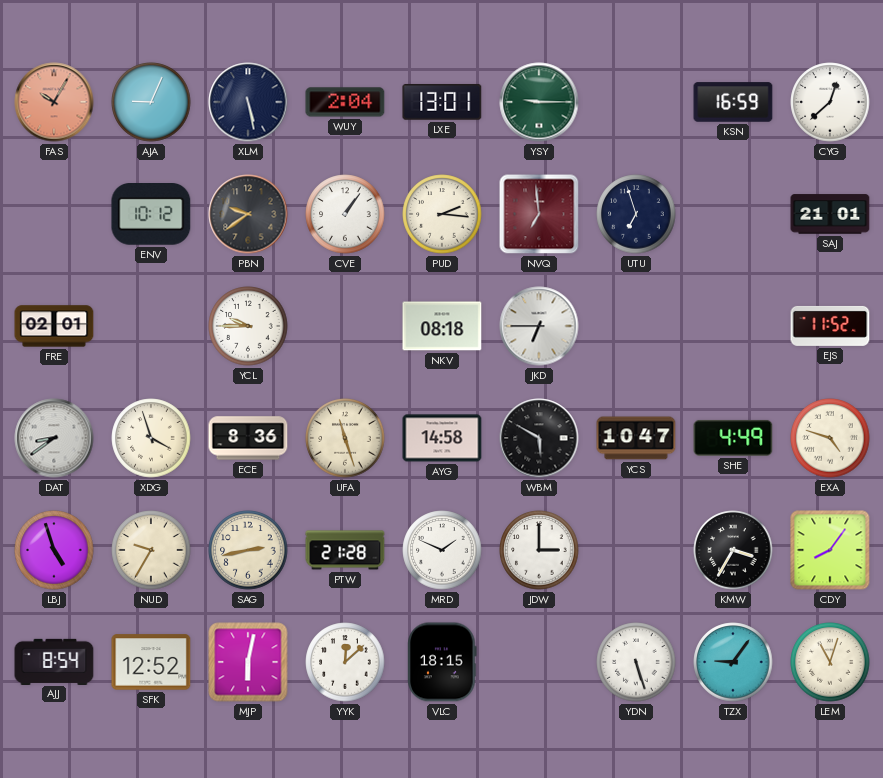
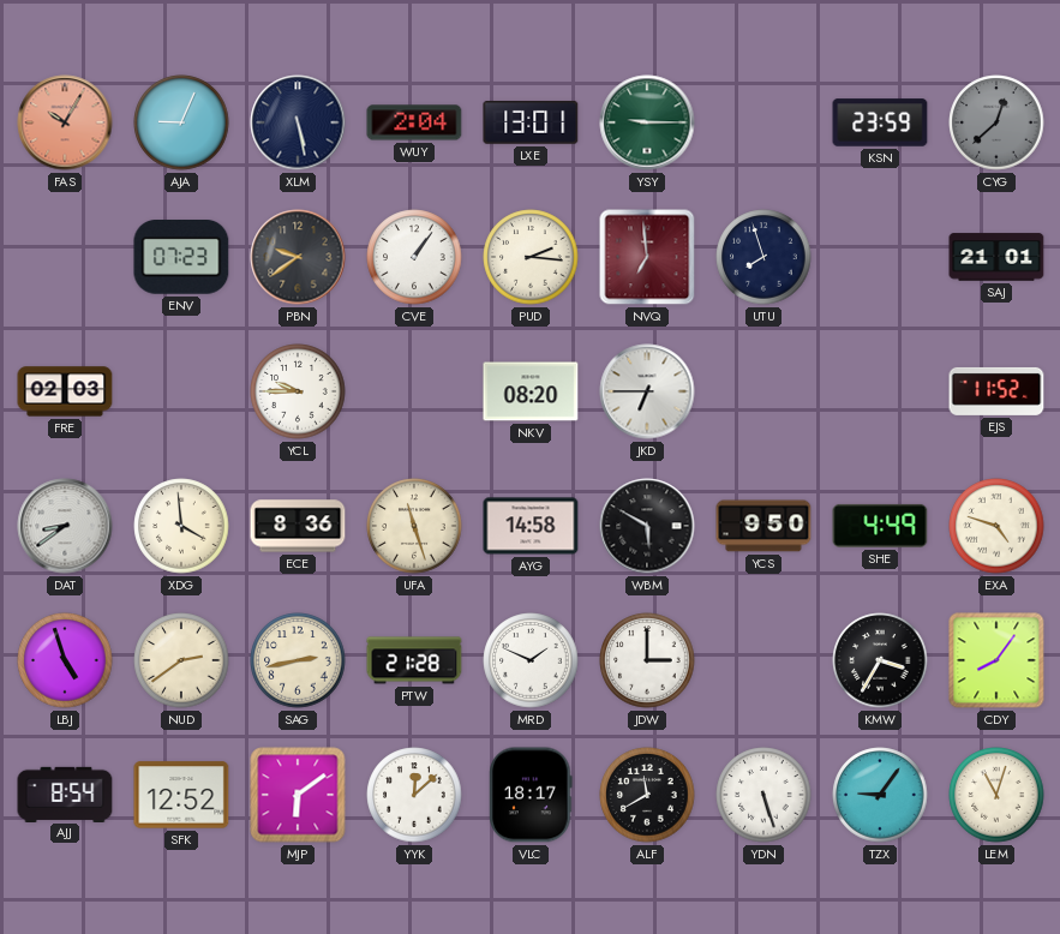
KSN: 16:59 -> 23:59
CYG dial: white -> grey
ENV: 10:12 -> 07:23
UTU: 6:57 -> 7:57
FRE: 02:01 -> 02:03
NKV: 08:18 -> 08:20
XDG: 3:57 -> 3:59
YCS: 10:47 -> 9:50
NUD: 9:35 -> 2:39
MJP: 6:02 -> 6:09
VLC: 18:15 -> 18:17
ALF: none -> 11:40
